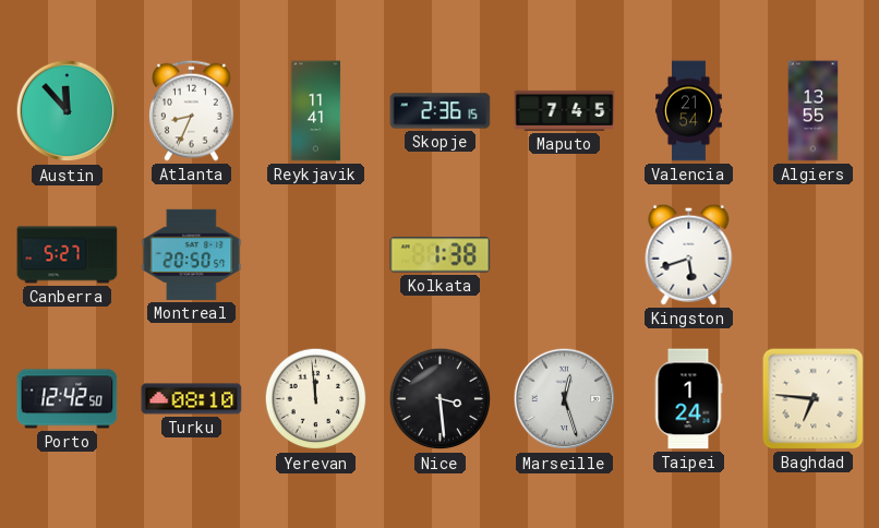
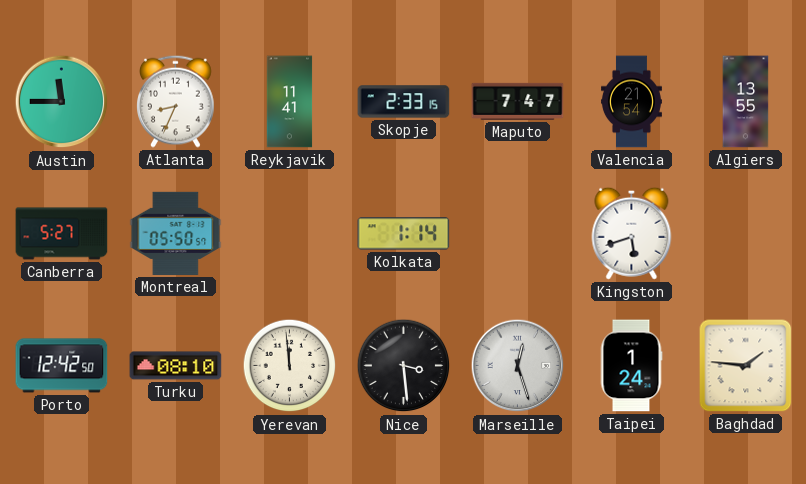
Austin: 11:53 -> 11:45
Skopje: 2:36 -> 2:33
Maputo: 7:45 -> 7:47
Montreal: 20:50 -> 05:50
Kolkata: 1:38 -> 1:14
Baghdad: 6:46 -> 1:46
